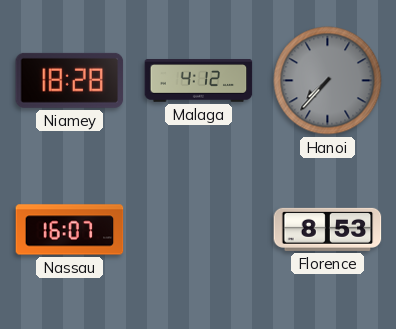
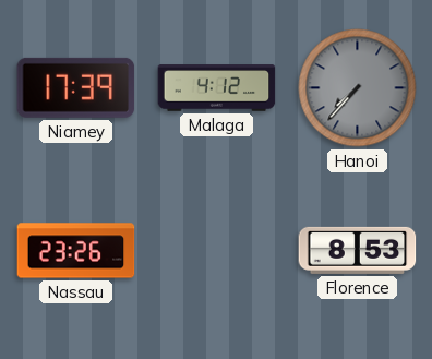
Niamey: 18:28 -> 17:39
Nassau: 16:07 -> 23:26
